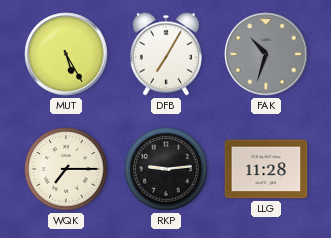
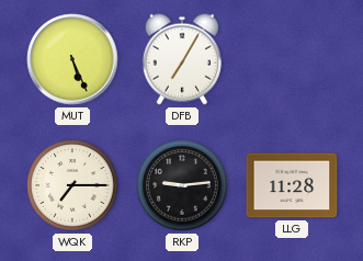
MUT: 5:25 -> 5:26
FAK: 10:33 -> none
